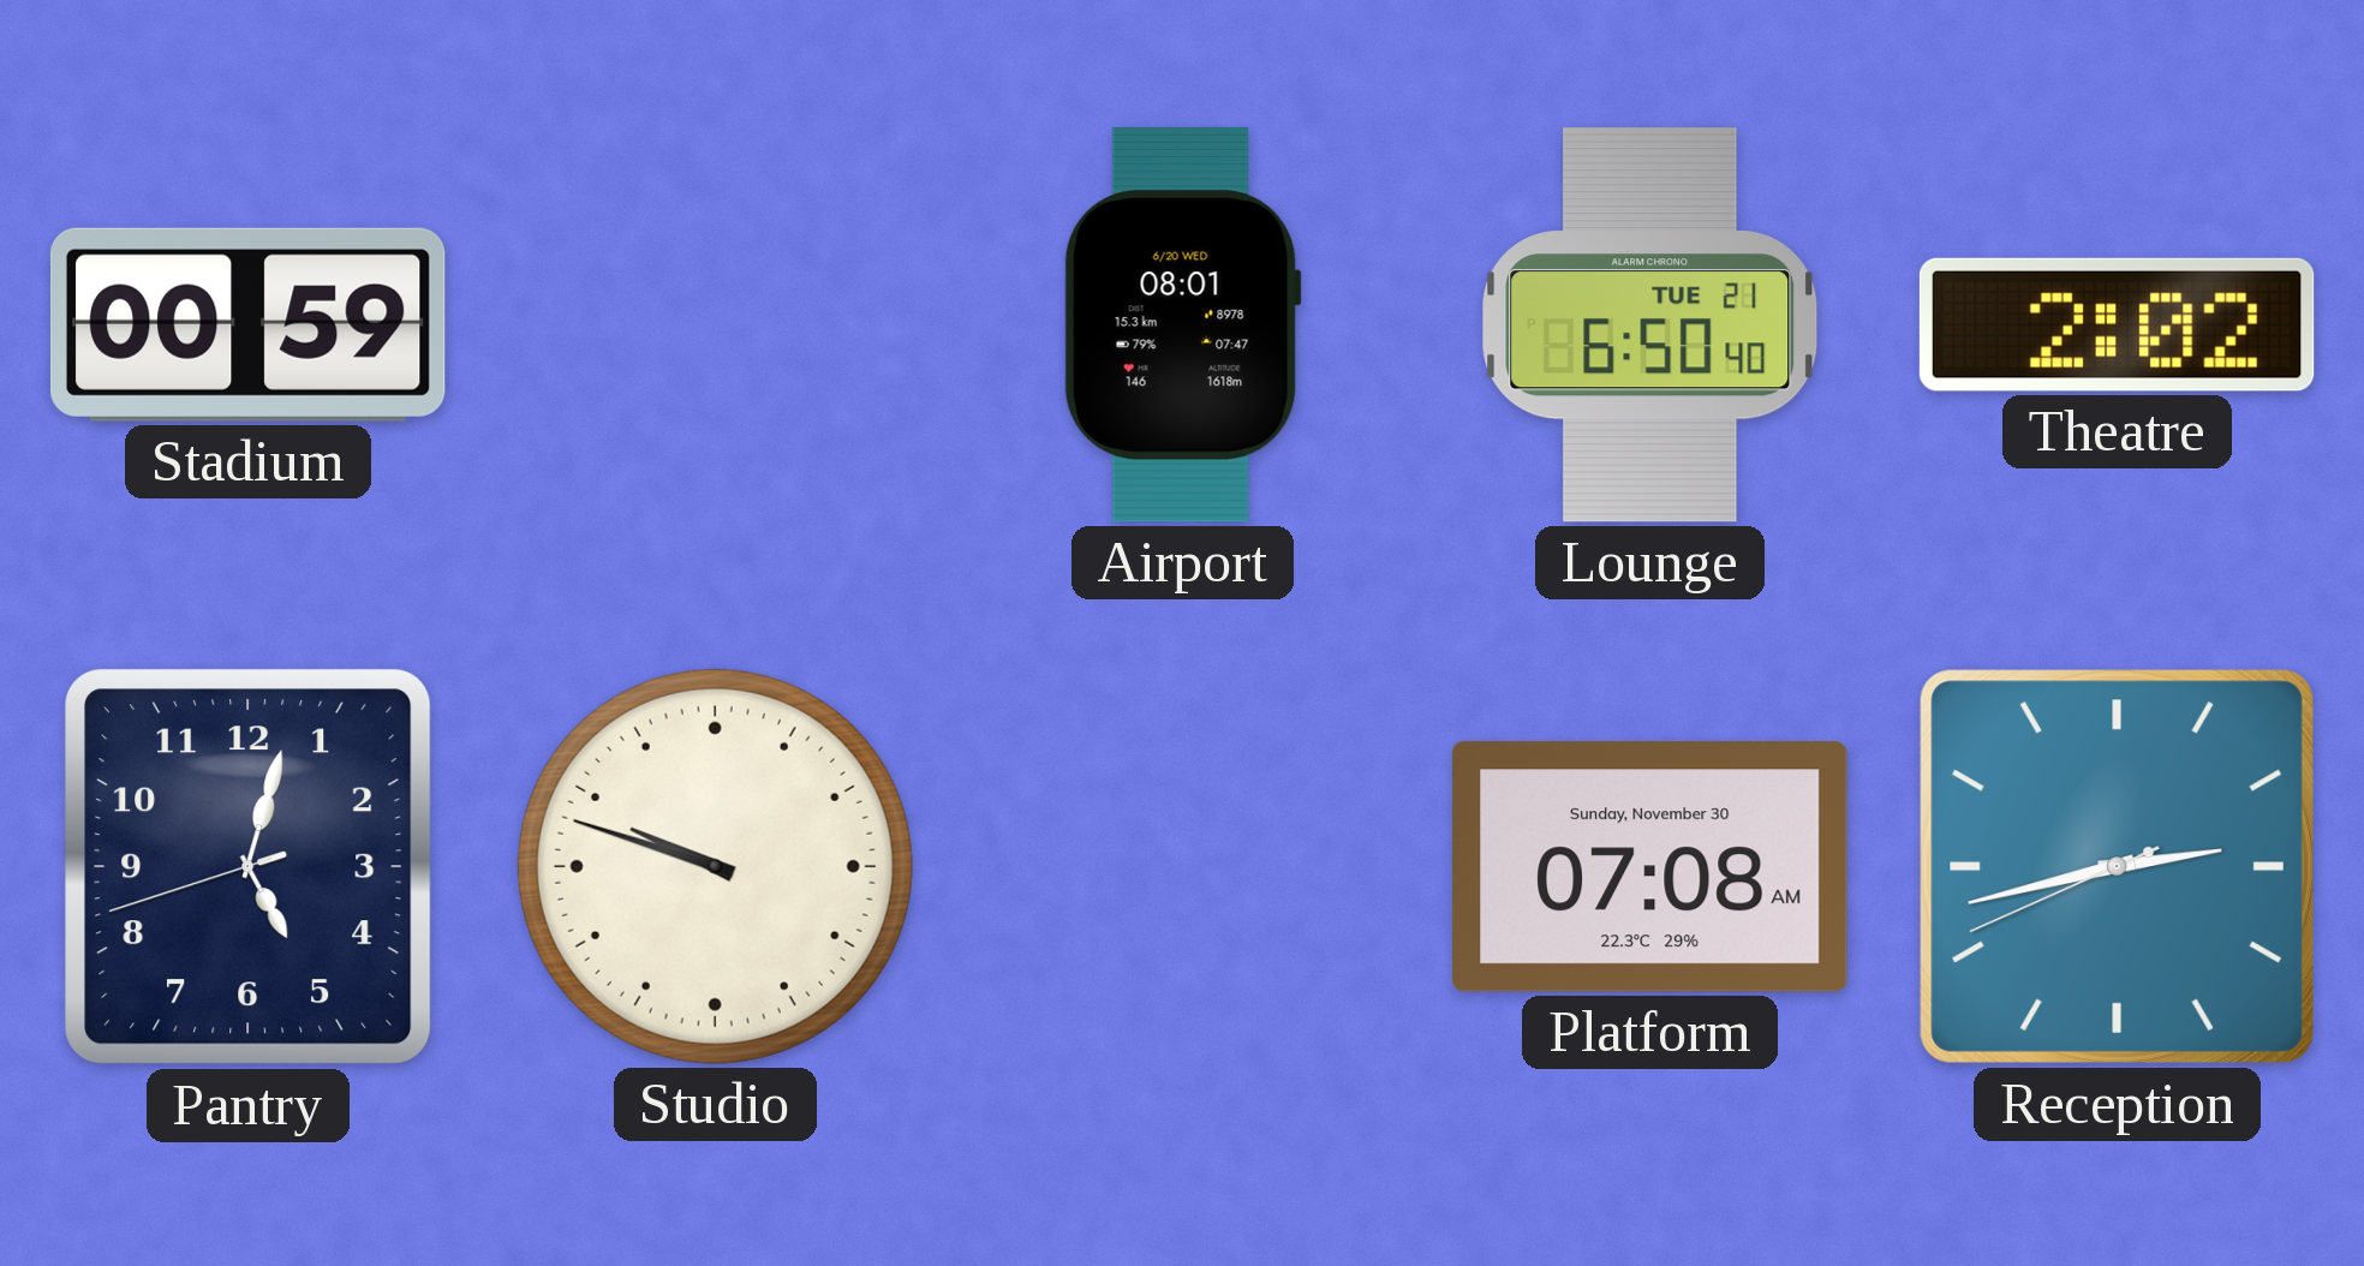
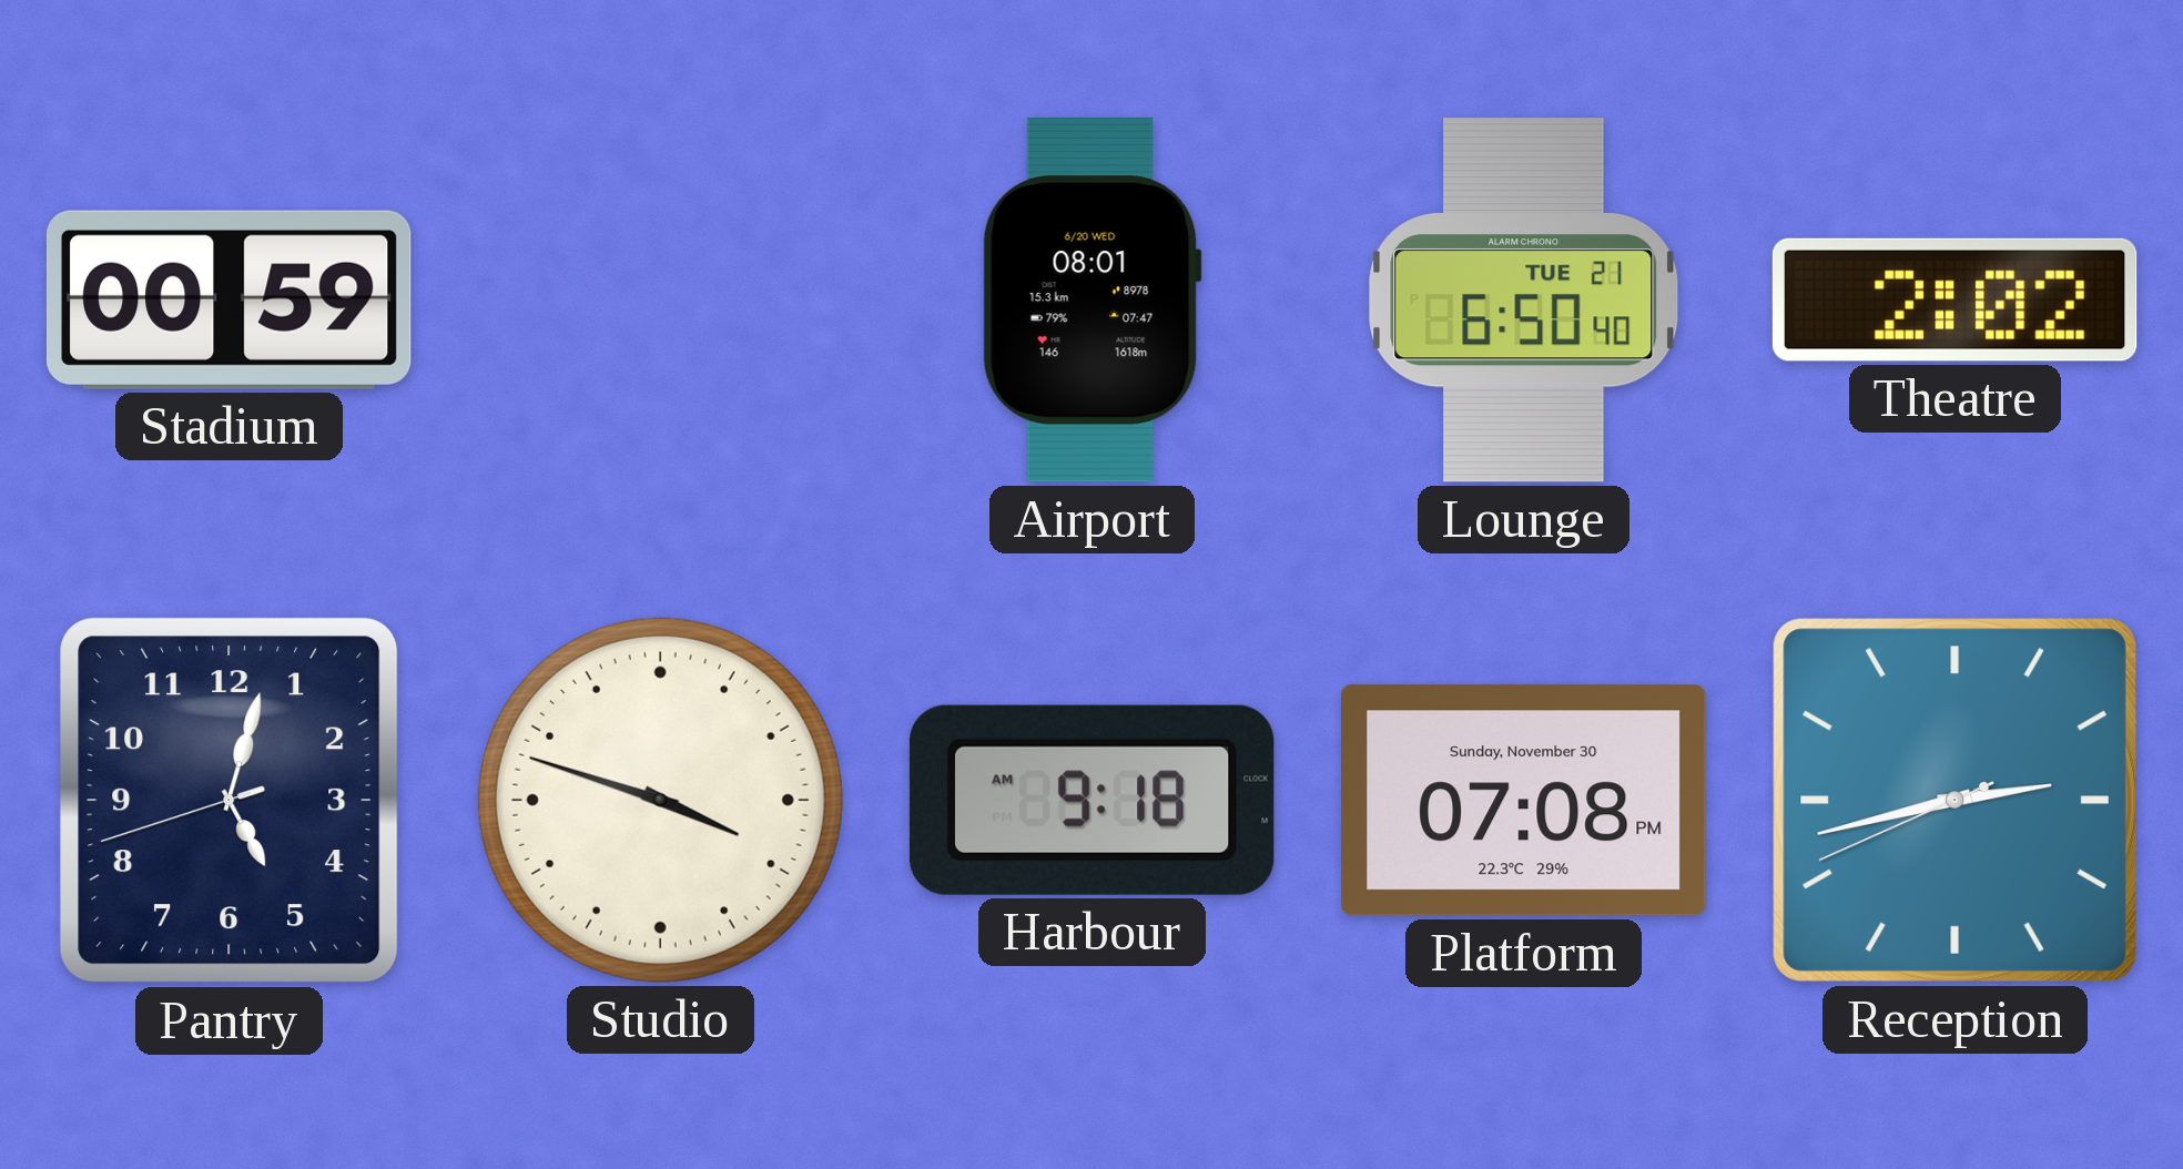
Studio: 9:48 -> 3:48
Harbour: none -> 9:18
Platform: 07:08 AM -> 07:08 PM
